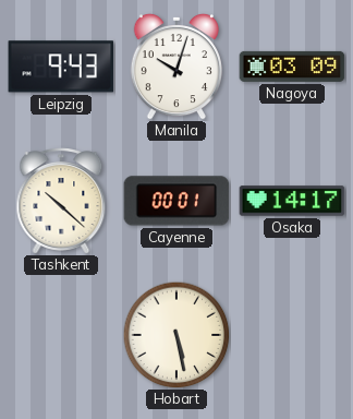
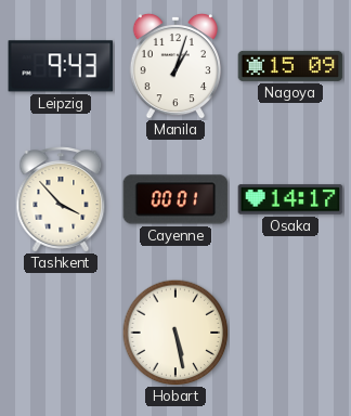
Manila: 10:03 -> 1:03
Nagoya: 03:09 -> 15:09
Tashkent: 10:22 -> 3:53
